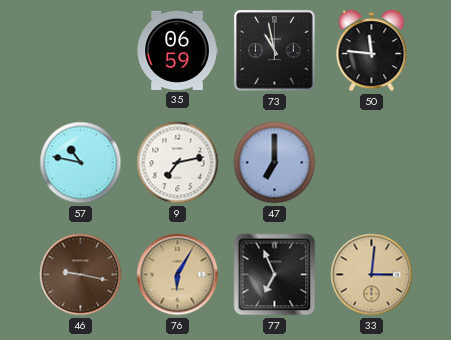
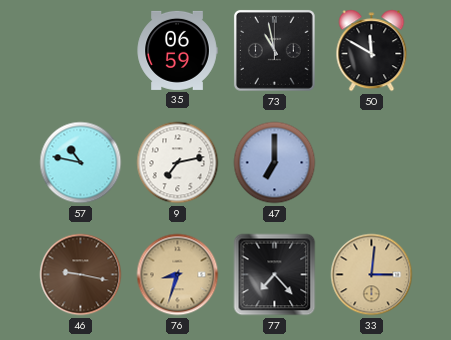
50: 11:46 -> 11:50
76: 6:05 -> 8:33
77: 6:56 -> 7:23
